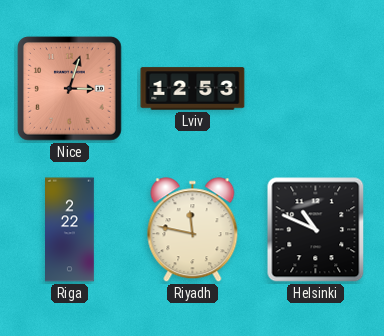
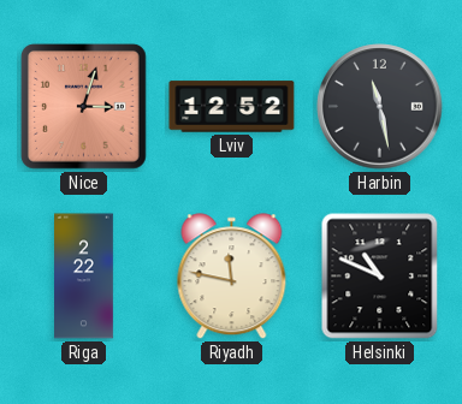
Lviv: 12:53 -> 12:52
Harbin: none -> 11:28
